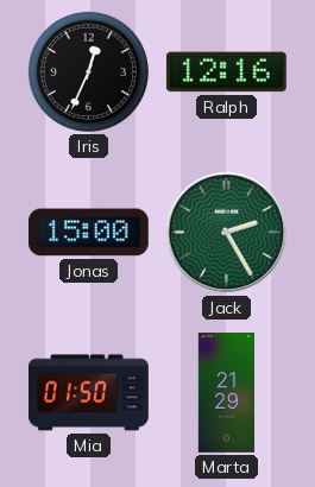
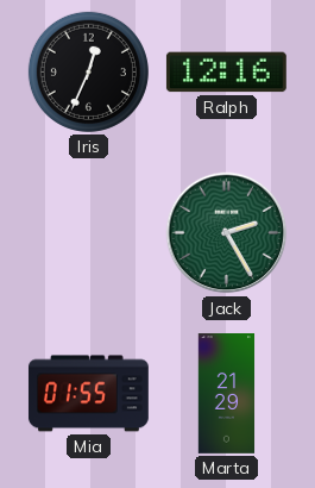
Jonas: 15:00 -> none
Mia: 01:50 -> 01:55
